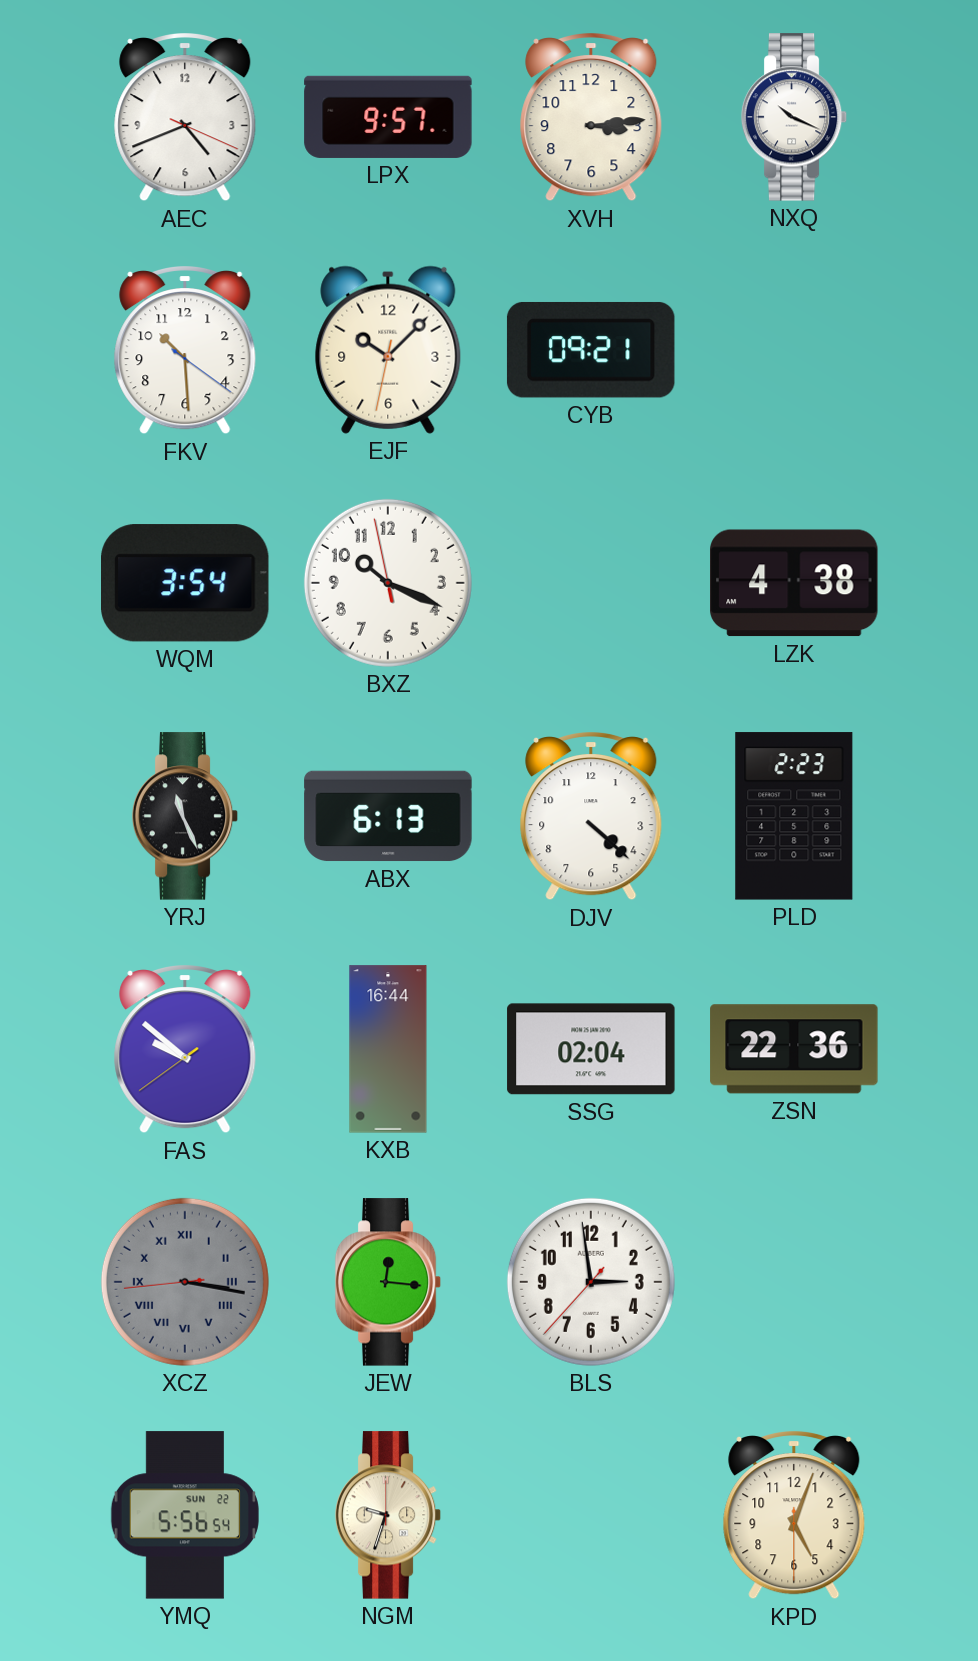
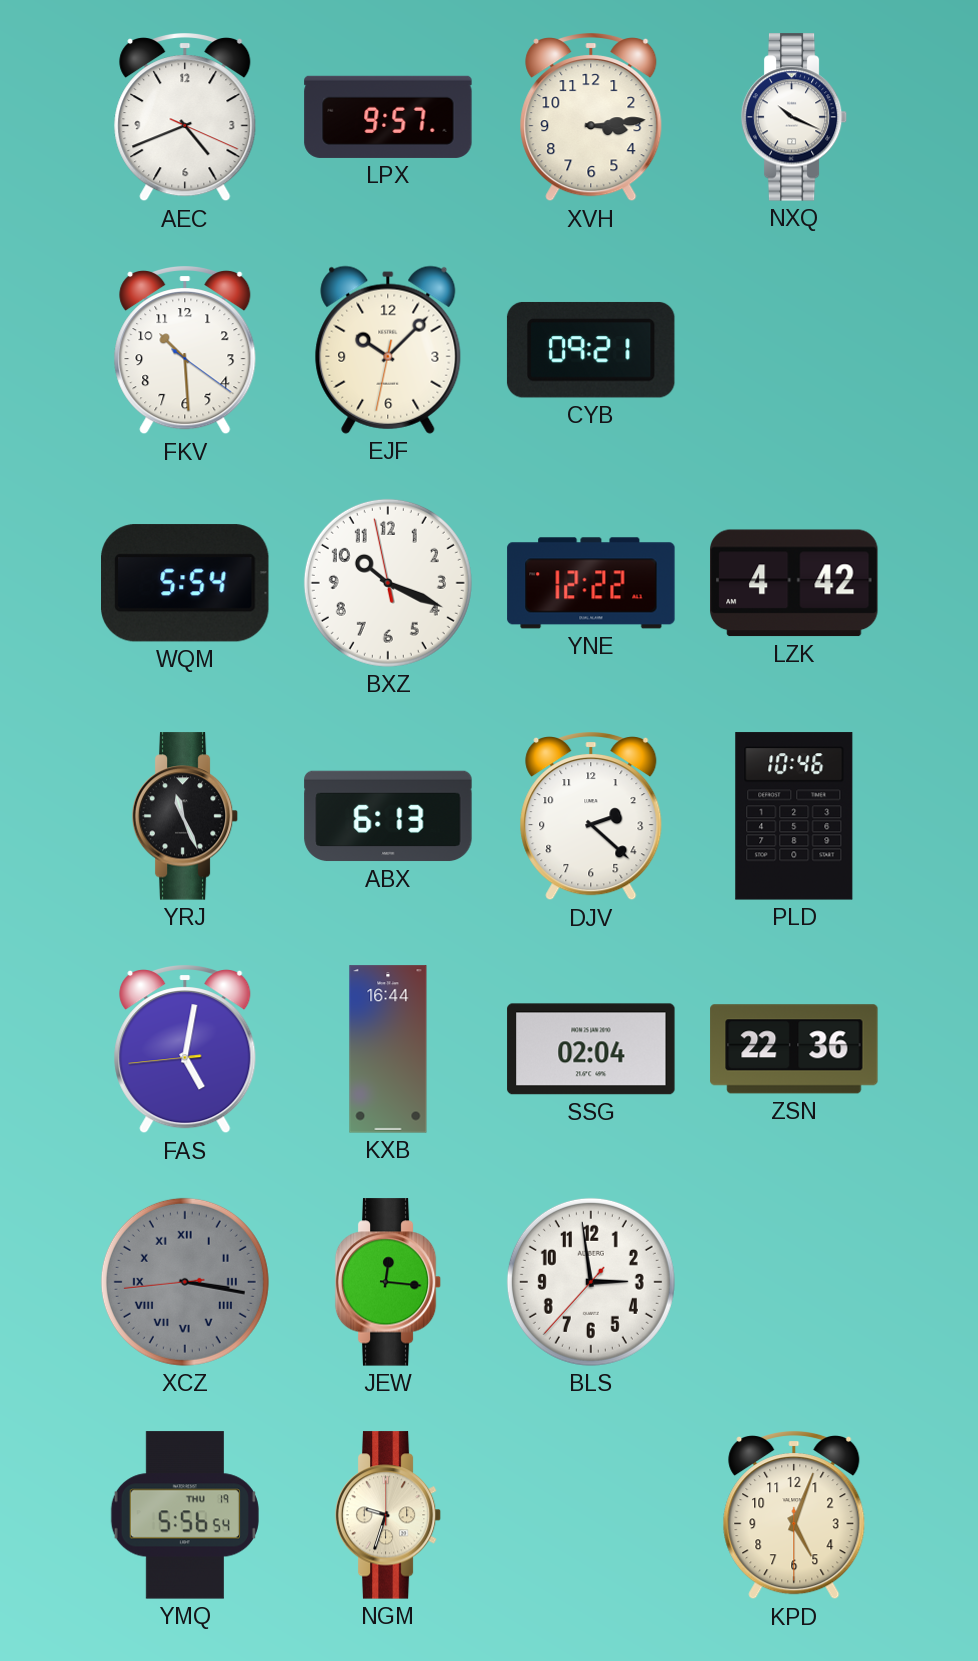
WQM: 3:54 -> 5:54
YNE: none -> 12:22
LZK: 4:38 -> 4:42
DJV: 4:22 -> 2:22
PLD: 2:23 -> 10:46
FAS: 9:51 -> 5:01
YMQ date: SUN 22 -> THU 19
